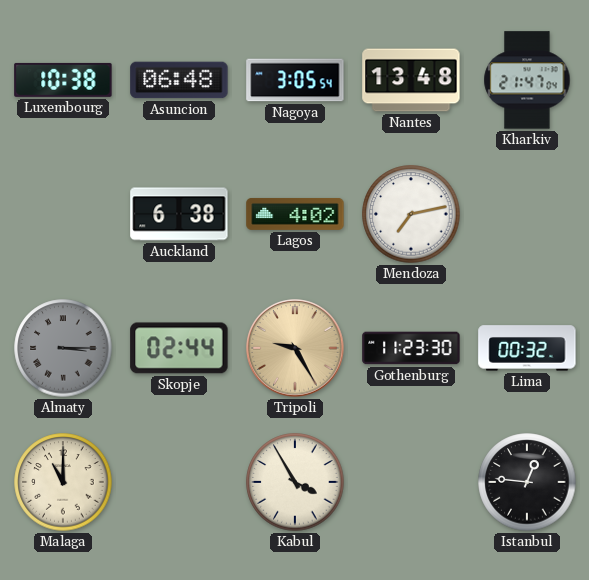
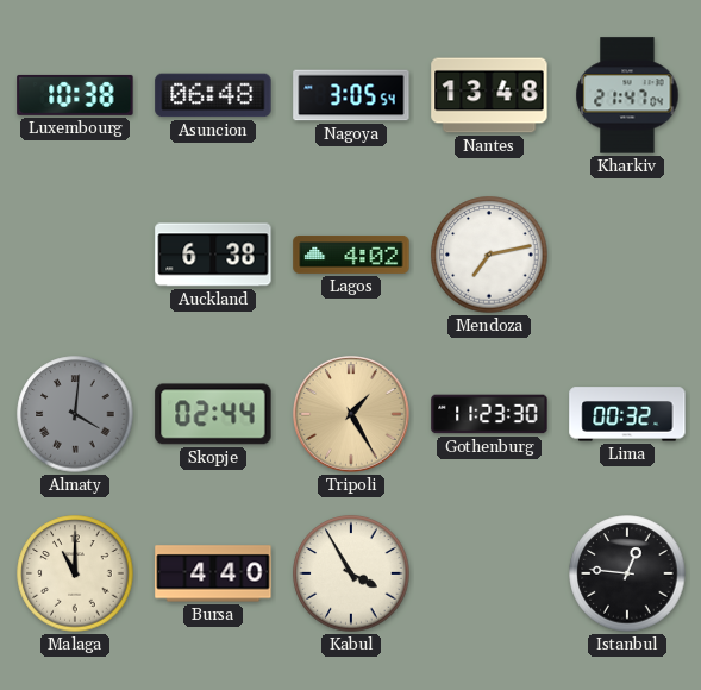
Almaty: 3:15 -> 4:01
Tripoli: 9:25 -> 1:25
Bursa: none -> 4:40
